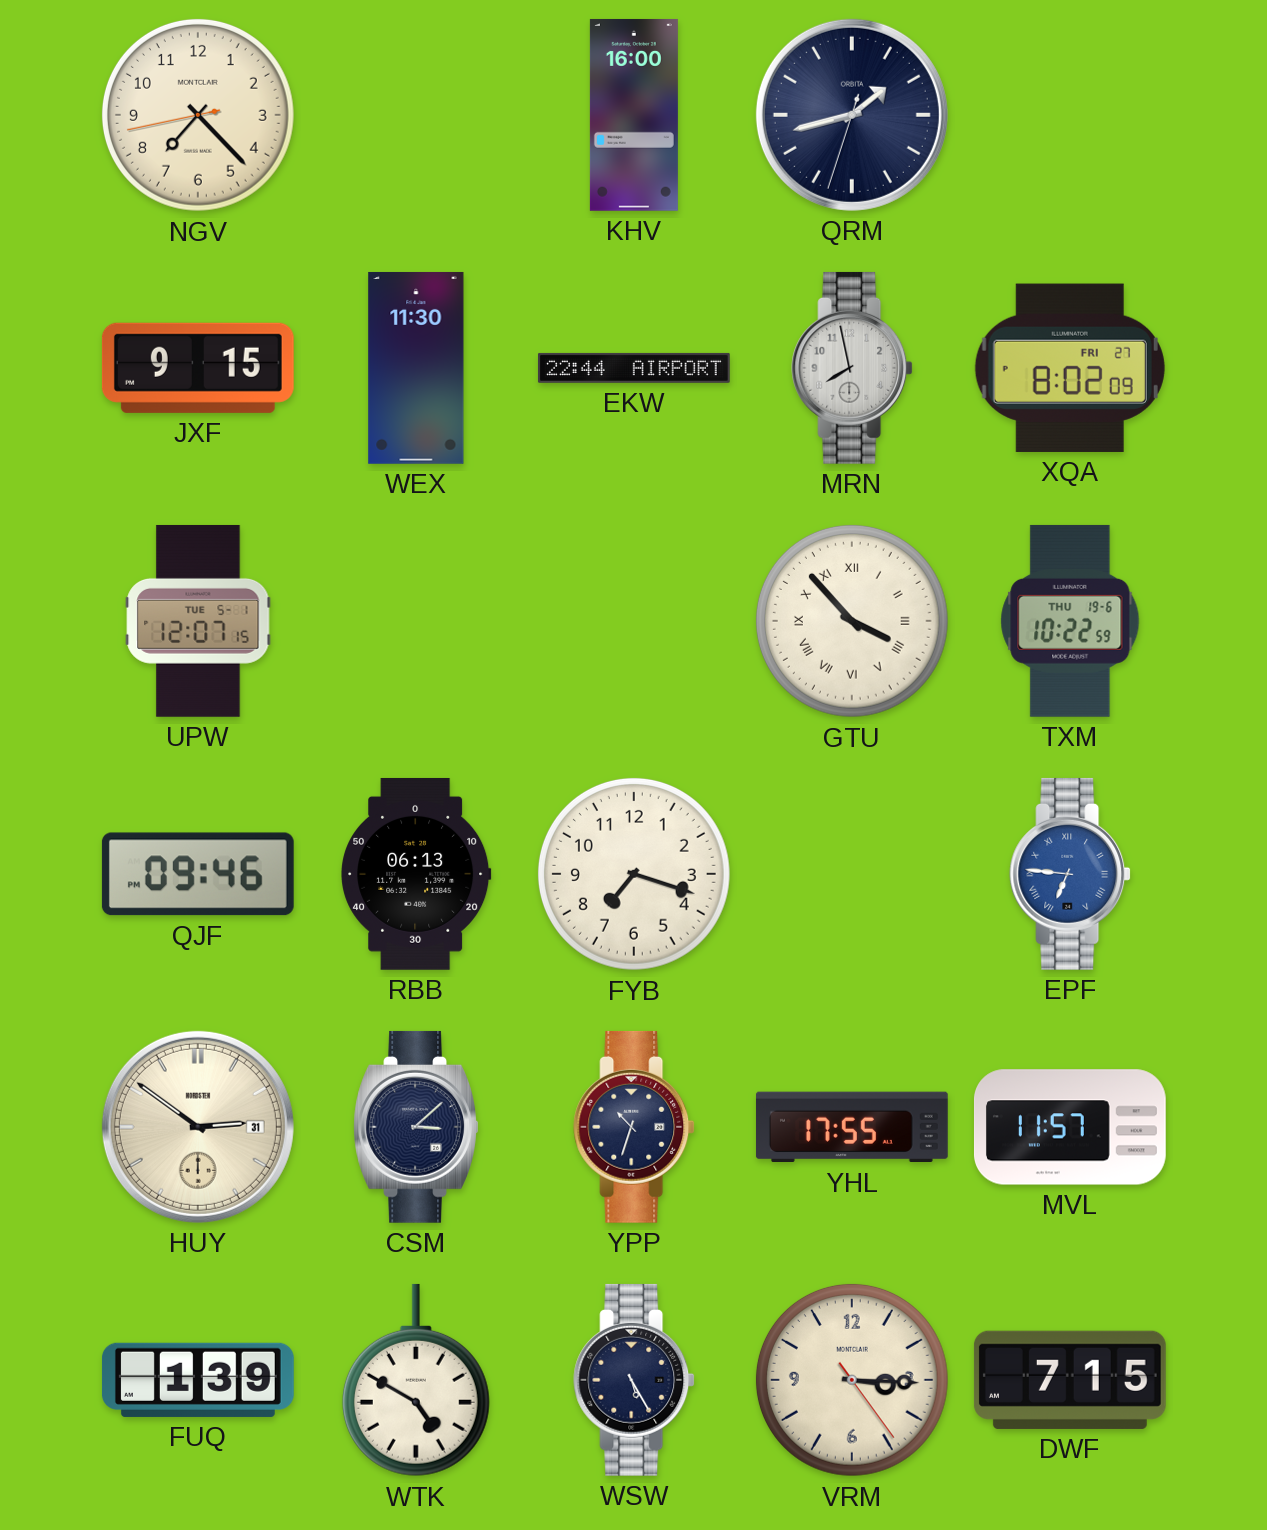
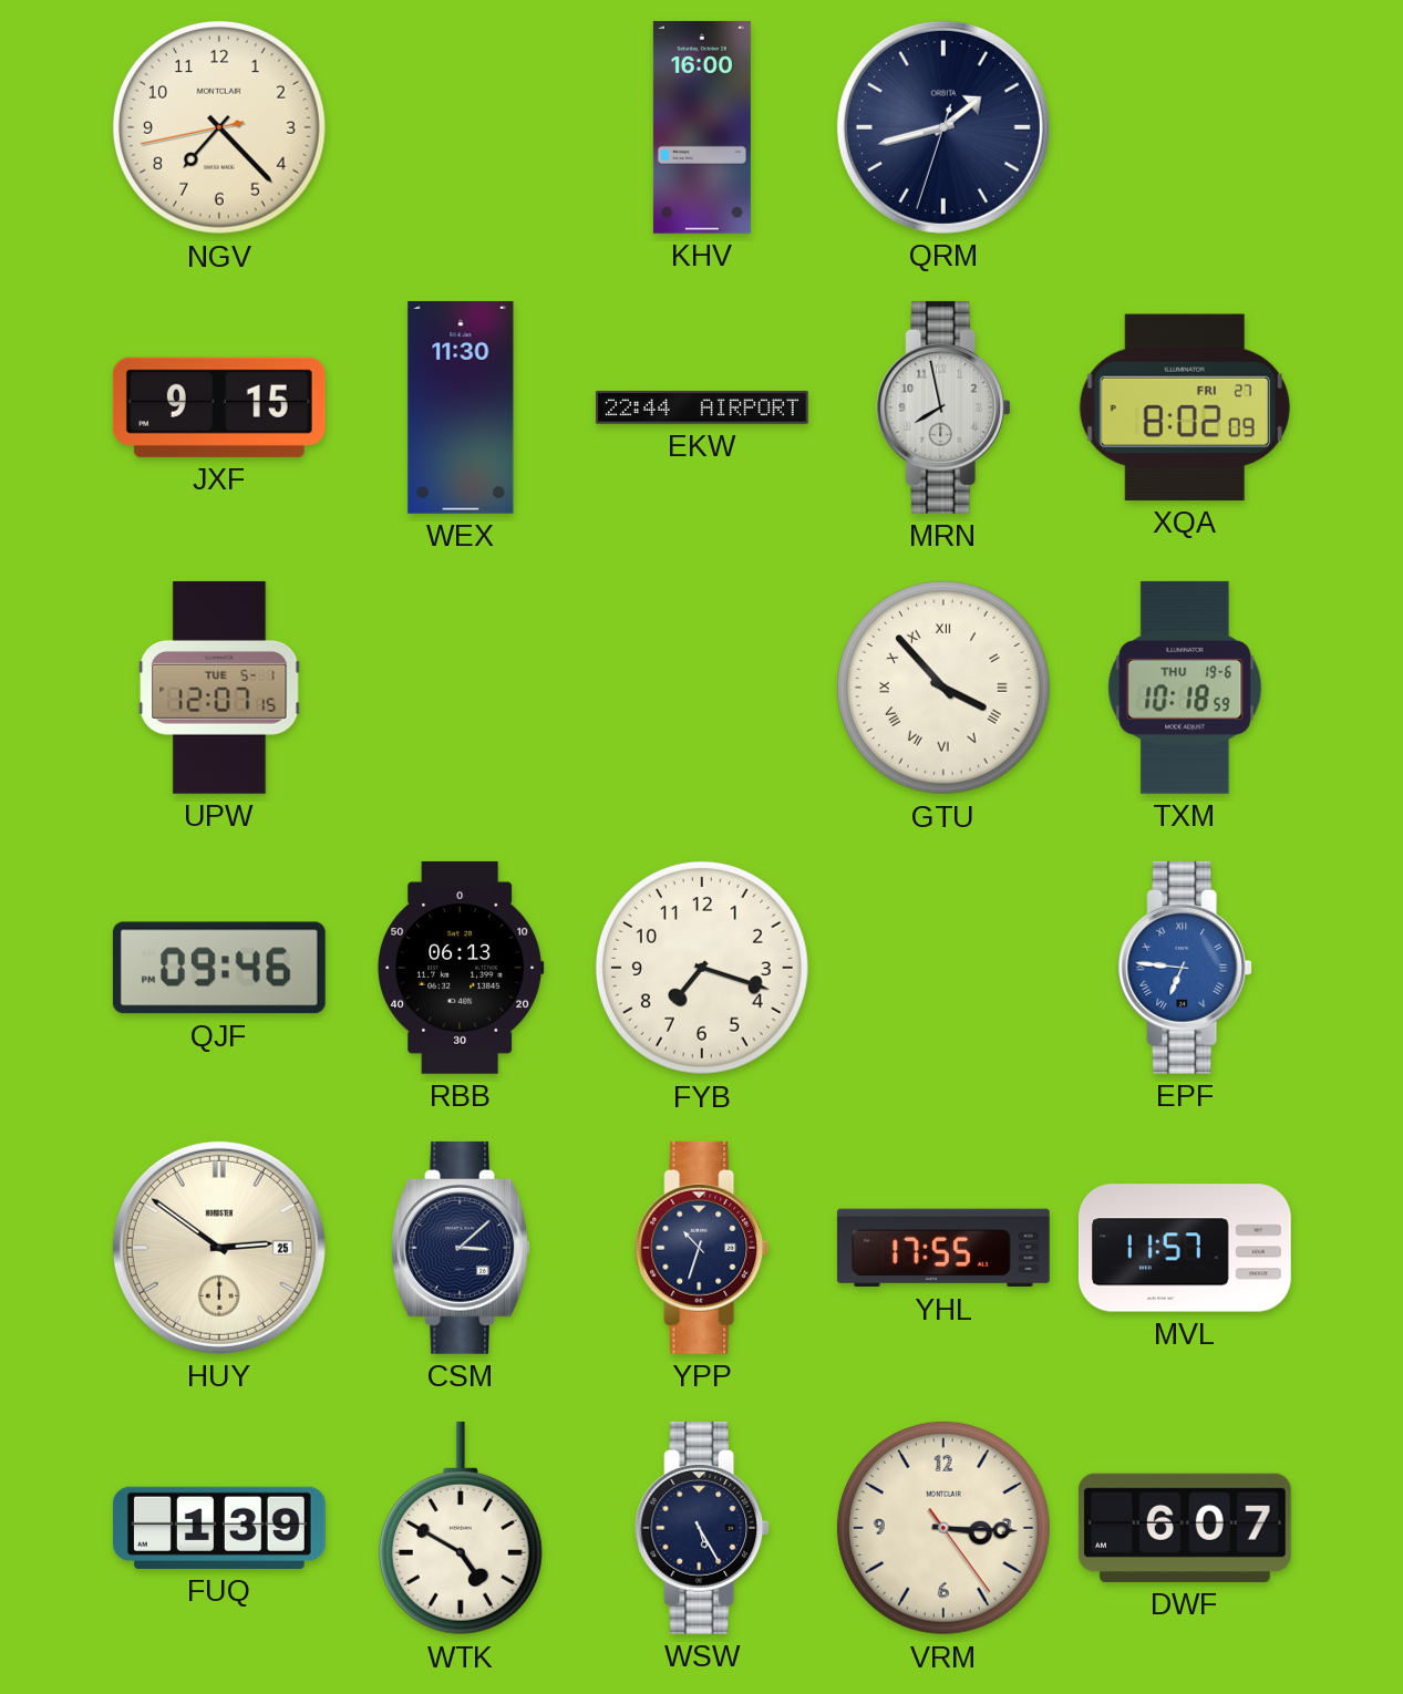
TXM: 10:22 -> 10:18
HUY date: 31 -> 25
DWF: 7:15 -> 6:07
